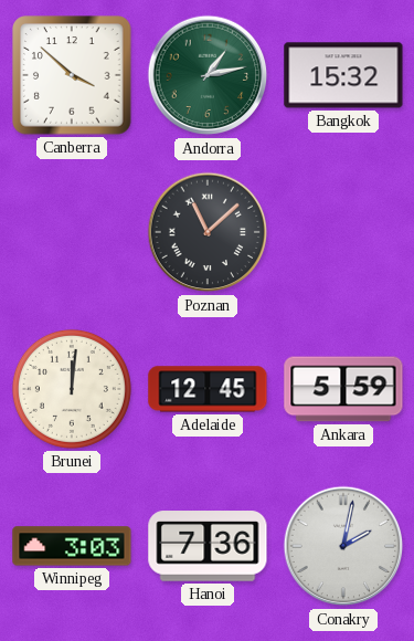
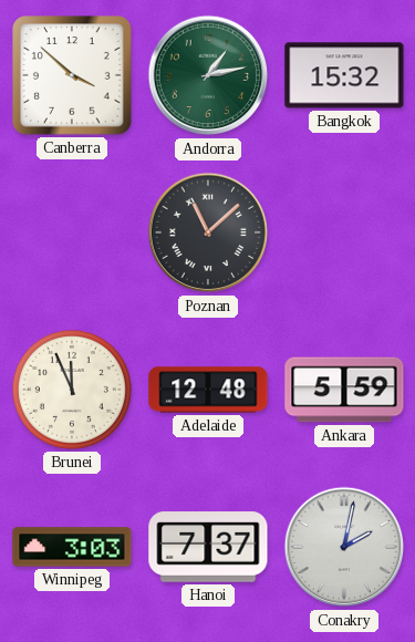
Brunei: 12:01 -> 11:56
Adelaide: 12:45 -> 12:48
Hanoi: 7:36 -> 7:37
